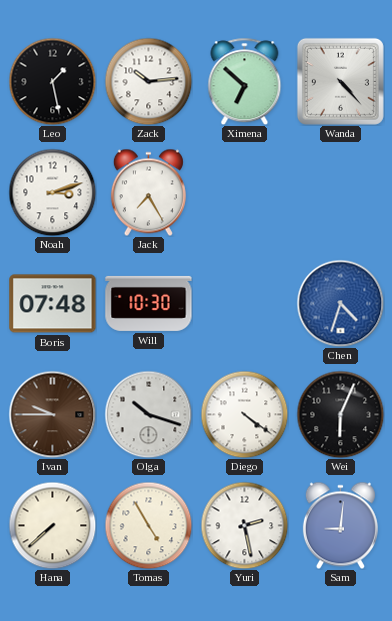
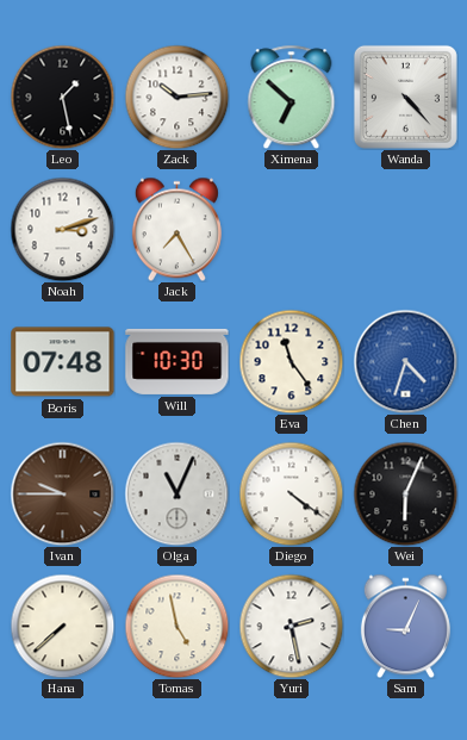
Eva: none -> 11:24
Olga: 10:18 -> 11:04
Tomas: 4:55 -> 4:58
Sam: 9:01 -> 9:04
